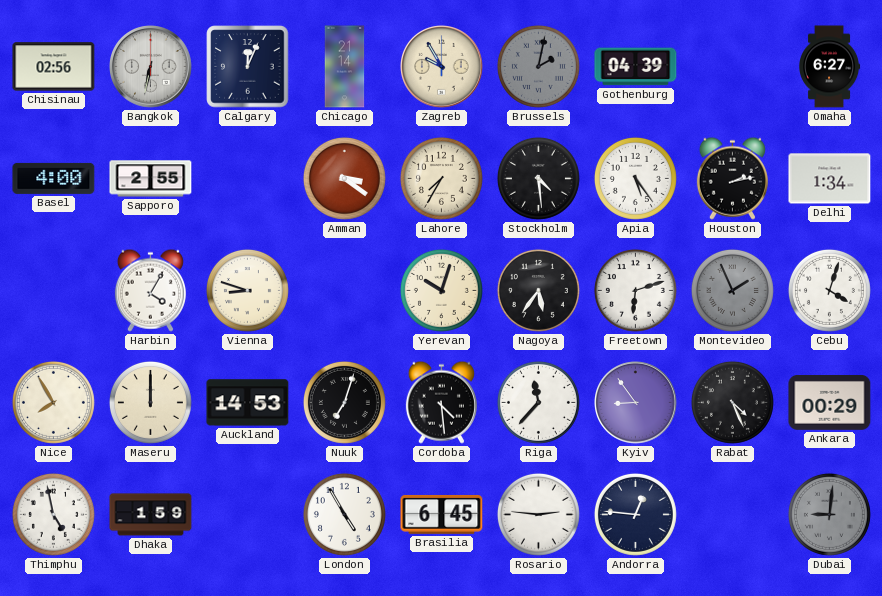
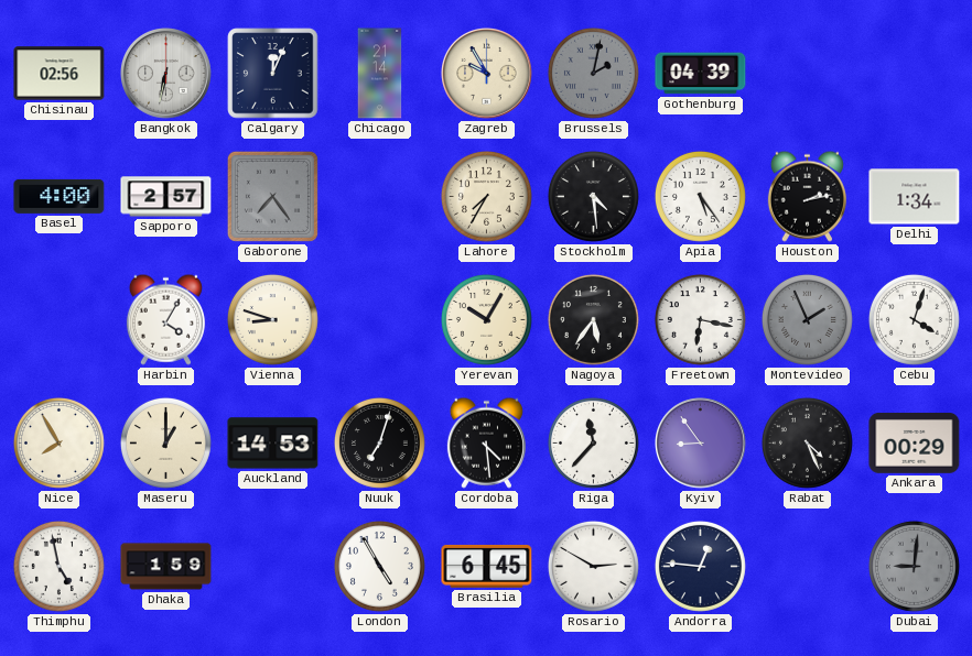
Omaha: 6:27 -> none
Sapporo: 2:55 -> 2:57
Gaborone: none -> 7:24
Amman: 3:21 -> none
Yerevan: 10:03 -> 10:05
Freetown: 6:12 -> 6:17
Maseru: 12:00 -> 1:00
Rosario: 2:46 -> 2:50
